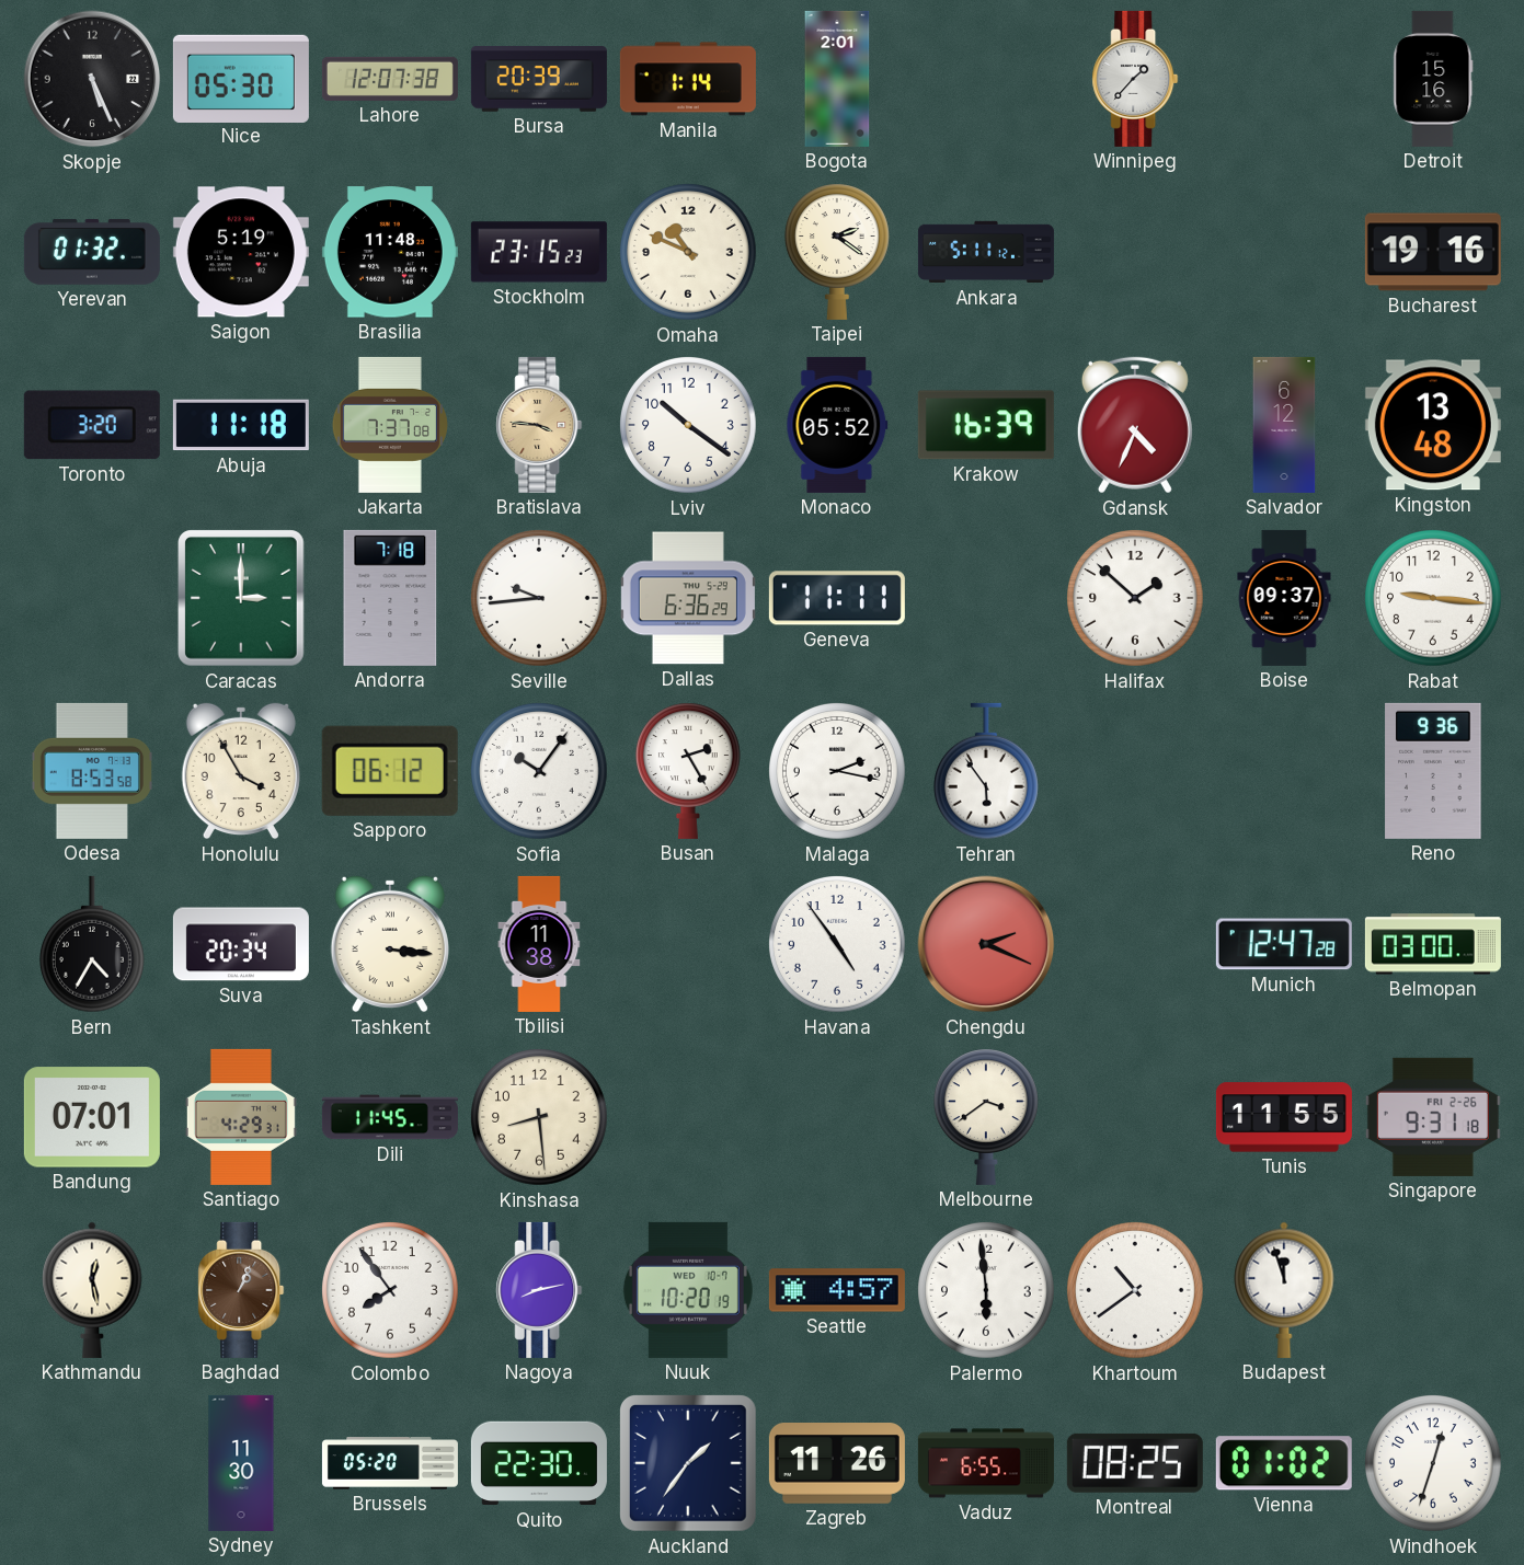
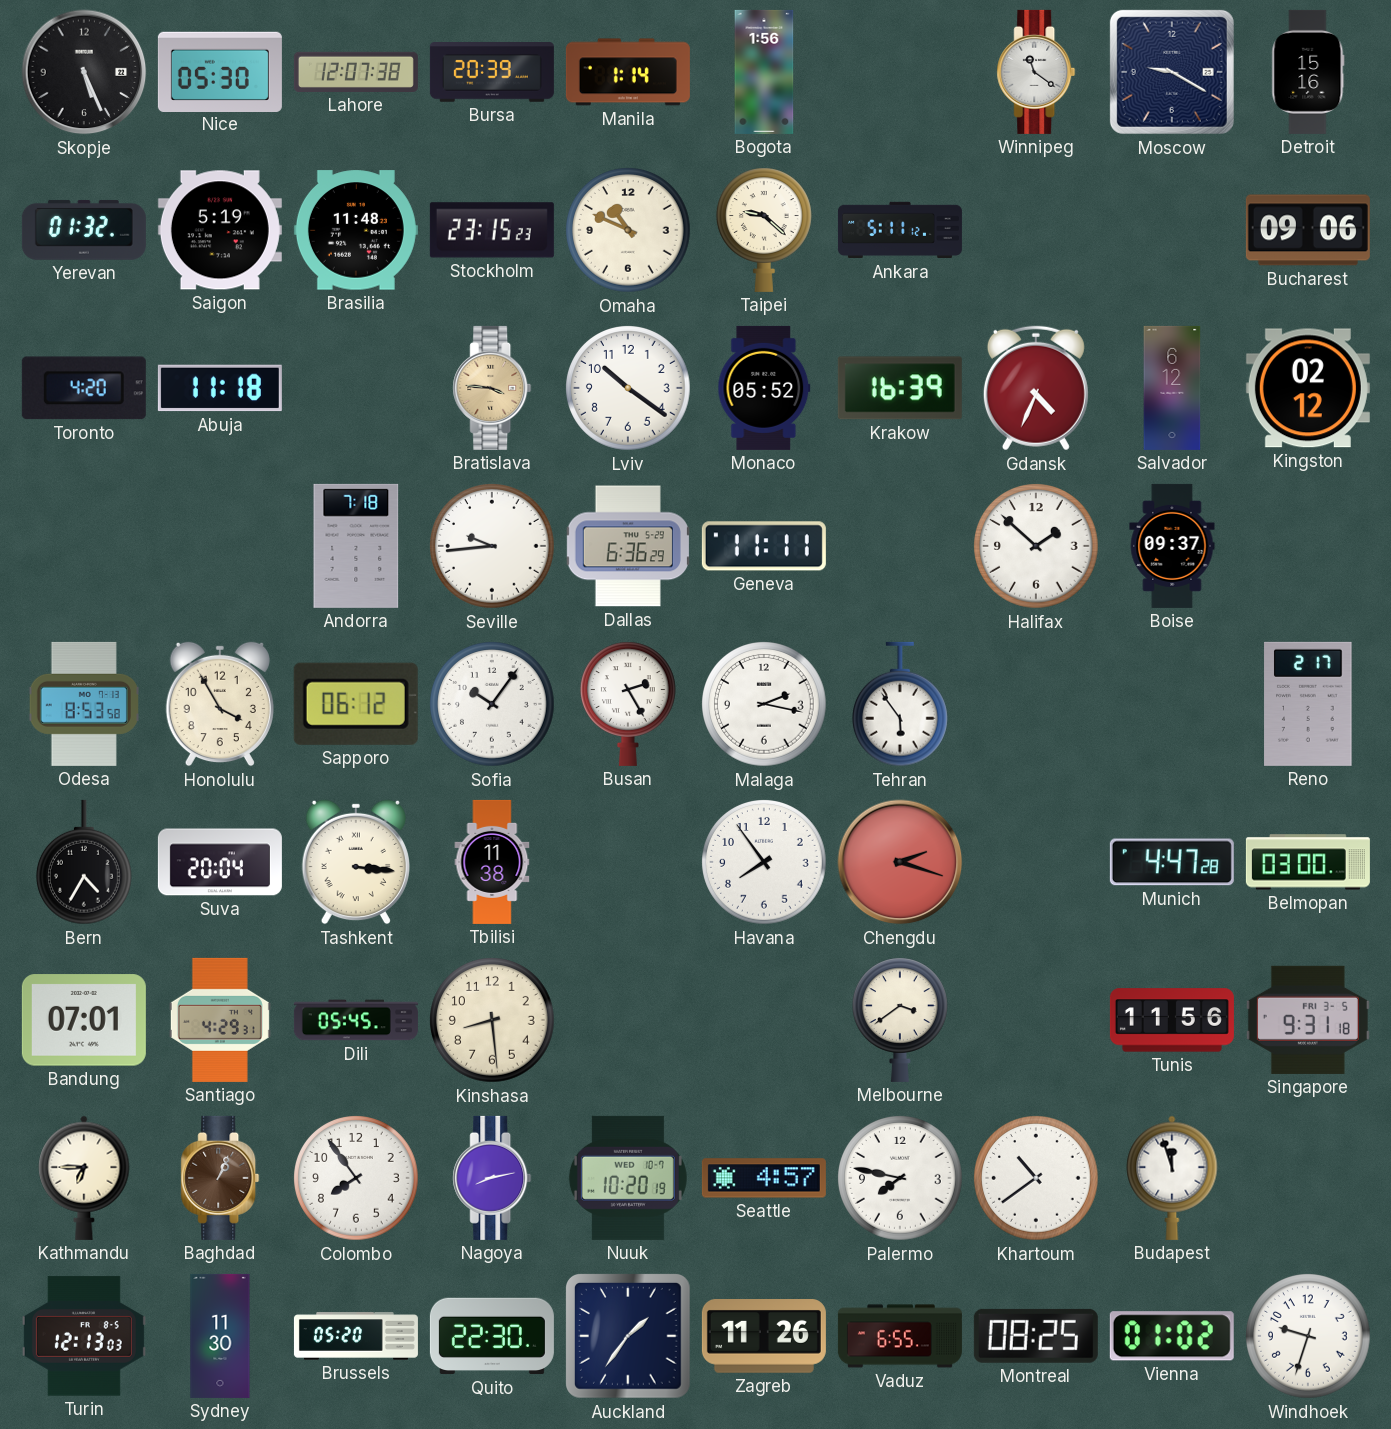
Bogota: 2:01 -> 1:56
Winnipeg: 1:37 -> 11:21
Moscow: none -> 9:20
Taipei: 2:21 -> 9:22
Bucharest: 19:16 -> 09:06
Toronto: 3:20 -> 4:20
Jakarta: 7:37 -> none
Kingston: 13:48 -> 02:12
Caracas: 3:00 -> none
Rabat: 9:16 -> none
Reno: 9:36 -> 2:17
Suva: 20:34 -> 20:04
Havana: 4:54 -> 7:54
Chengdu: 2:19 -> 2:18
Munich: 12:47 -> 4:47
Dili: 11:45 -> 05:45
Tunis: 11:55 -> 11:56
Singapore date: FRI 2-26 -> FRI 3-5
Kathmandu: 12:28 -> 6:45
Palermo: 5:59 -> 7:47
Turin: none -> 12:13
Windhoek: 12:33 -> 9:33
